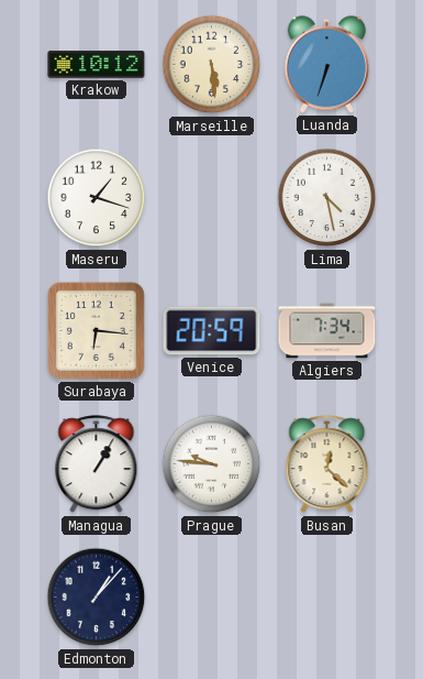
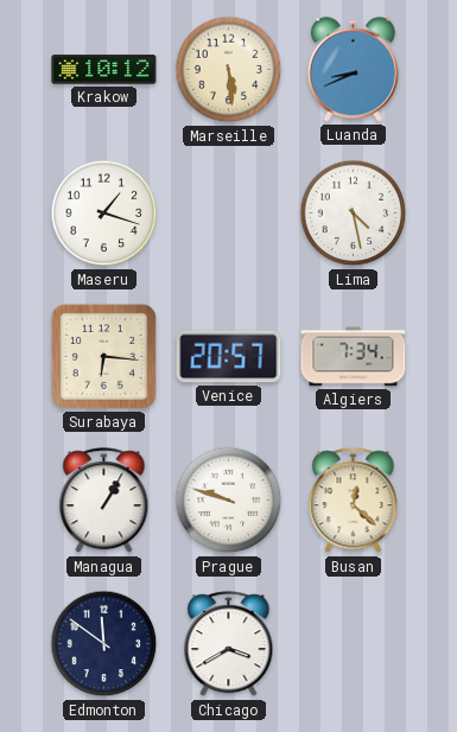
Luanda: 6:33 -> 8:41
Venice: 20:59 -> 20:57
Prague: 9:46 -> 9:48
Edmonton: 1:07 -> 11:51
Chicago: none -> 3:40
